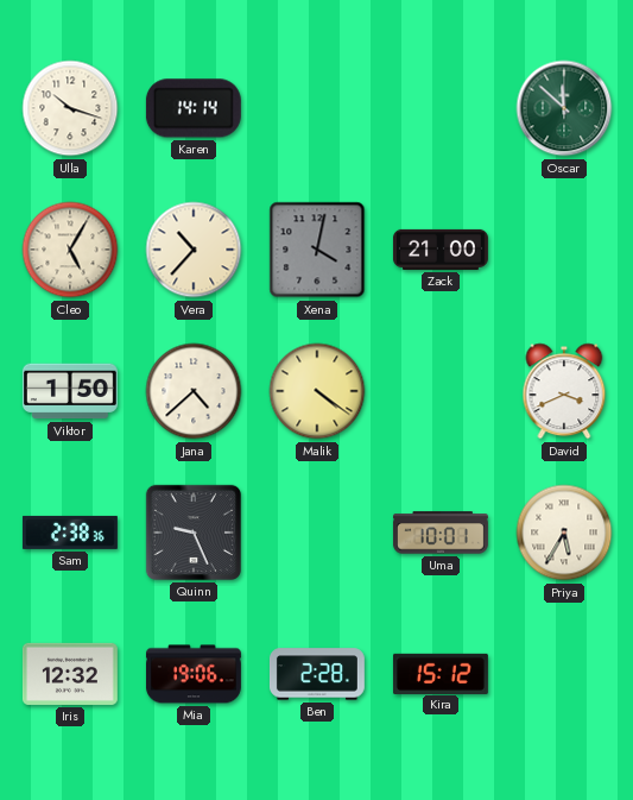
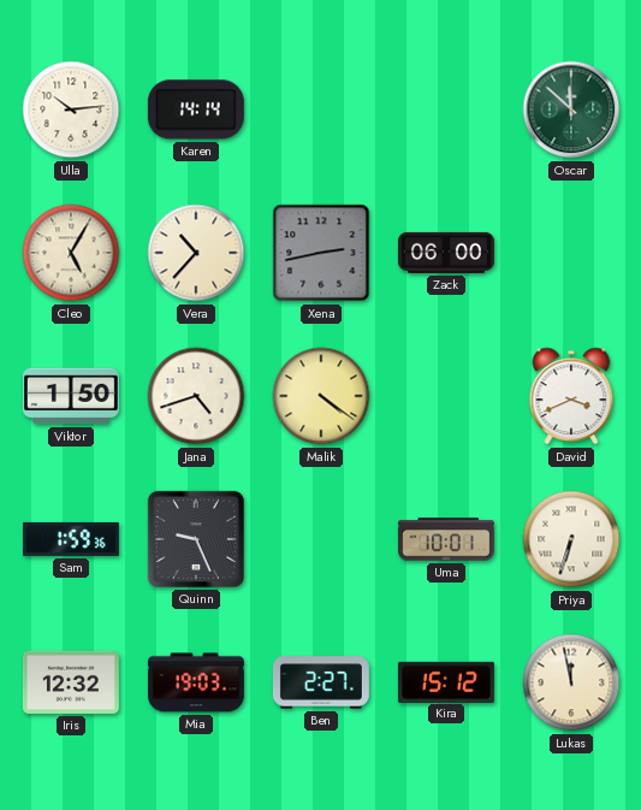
Ulla: 10:18 -> 10:14
Xena: 4:02 -> 2:43
Zack: 21:00 -> 06:00
Jana: 4:38 -> 4:42
Sam: 2:38 -> 1:59
Priya: 5:35 -> 6:33
Mia: 19:06 -> 19:03
Ben: 2:28 -> 2:27
Lukas: none -> 11:58
